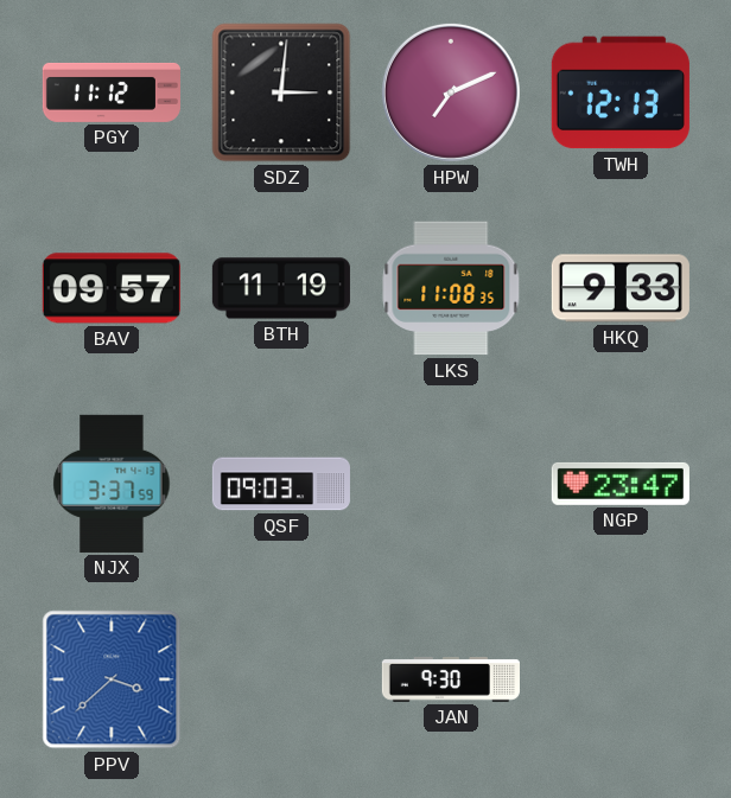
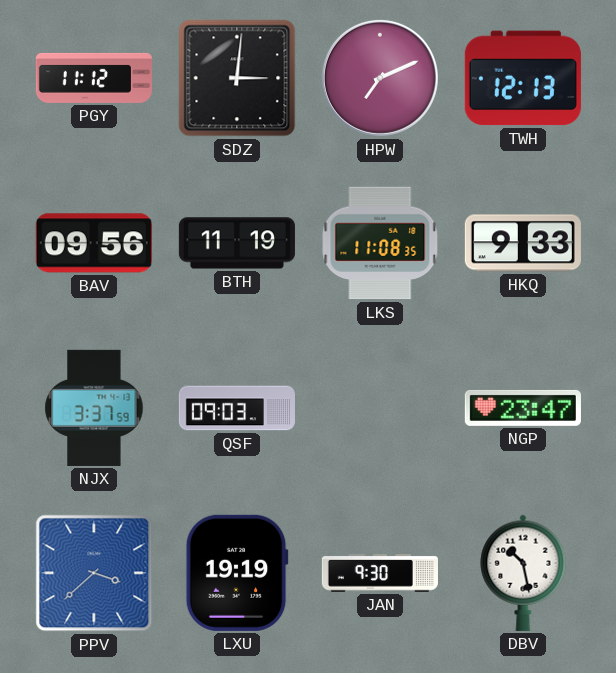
BAV: 09:57 -> 09:56
LXU: none -> 19:19
DBV: none -> 10:28
